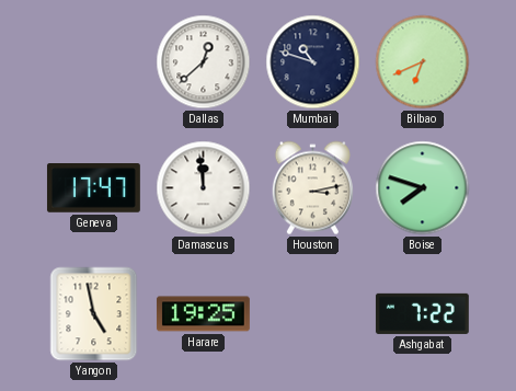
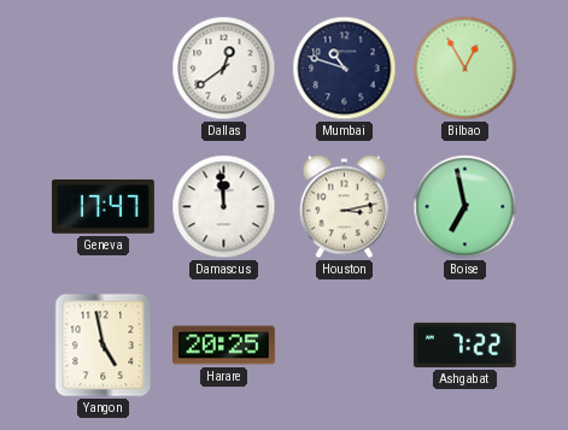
Dallas: 12:38 -> 12:39
Bilbao: 6:41 -> 12:55
Boise: 7:48 -> 6:58
Harare: 19:25 -> 20:25
